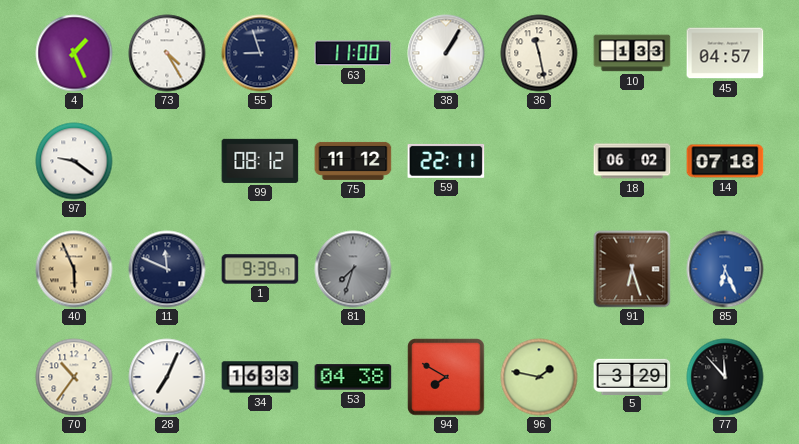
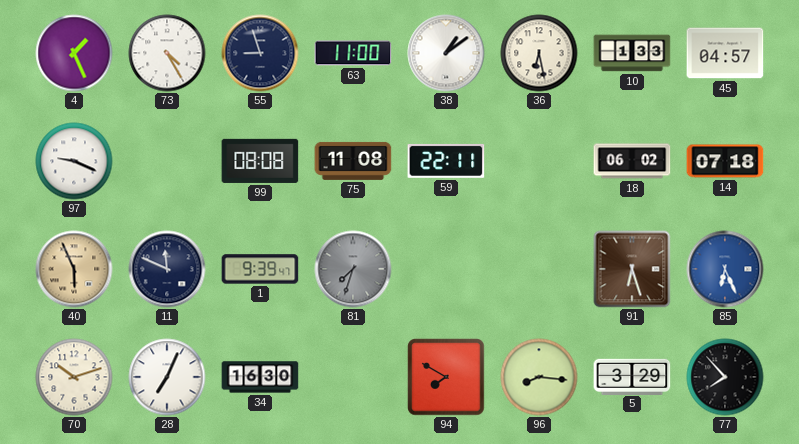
38: 1:05 -> 1:09
36: 11:28 -> 6:28
97: 9:21 -> 9:19
99: 08:12 -> 08:08
75: 11:12 -> 11:08
70: 10:36 -> 10:12
34: 16:33 -> 16:30
53: 04:38 -> none
96: 1:47 -> 8:16
77: 11:53 -> 7:53
